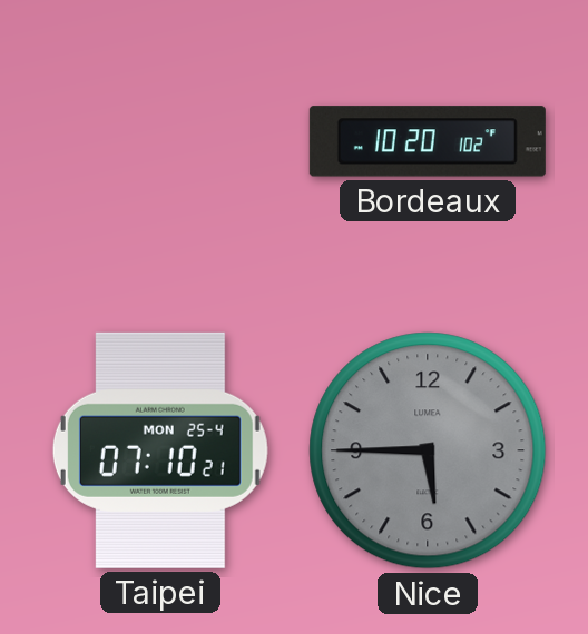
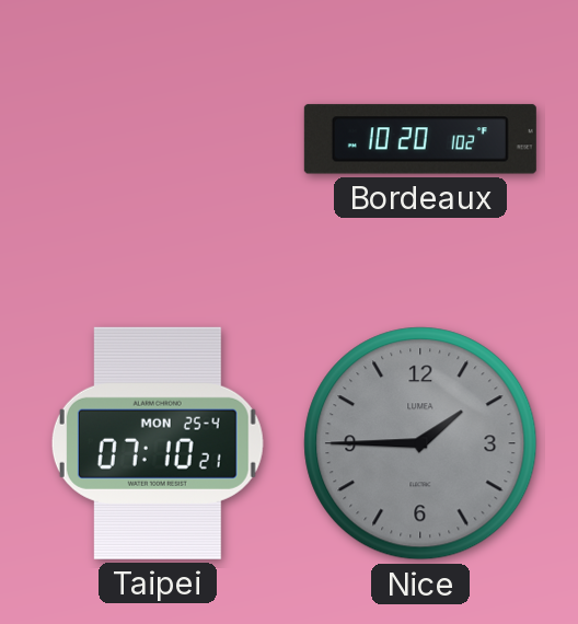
Nice: 5:45 -> 1:45
